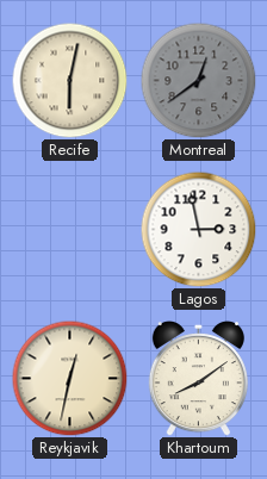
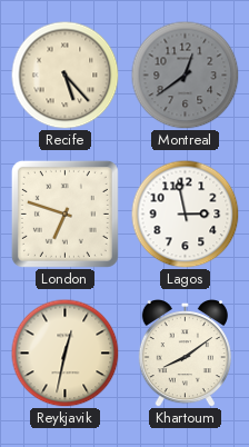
Recife: 6:02 -> 5:23
London: none -> 6:48
